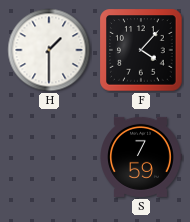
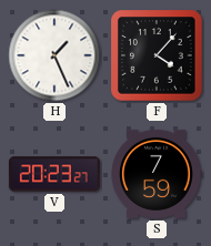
H: 1:30 -> 1:26
V: none -> 20:23
